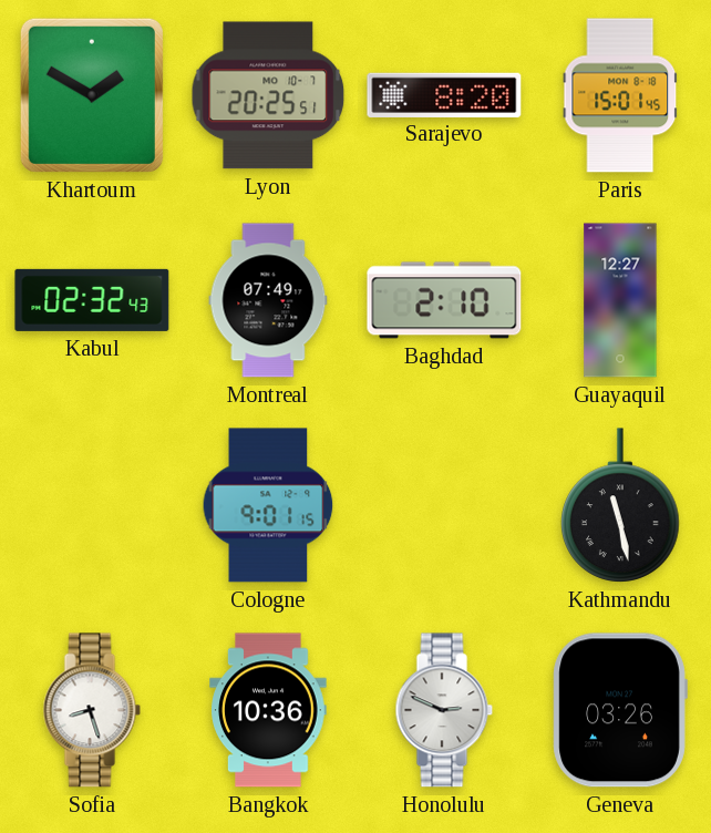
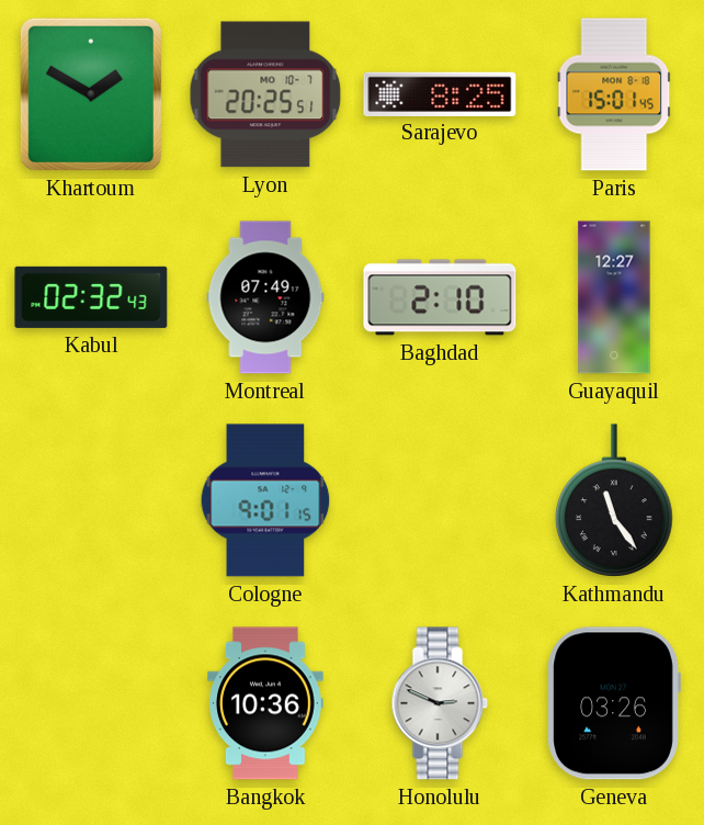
Sarajevo: 8:20 -> 8:25
Kathmandu: 11:28 -> 11:24
Sofia: 8:27 -> none
